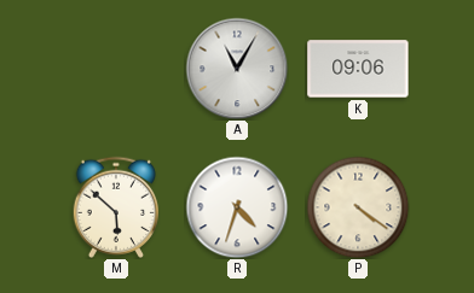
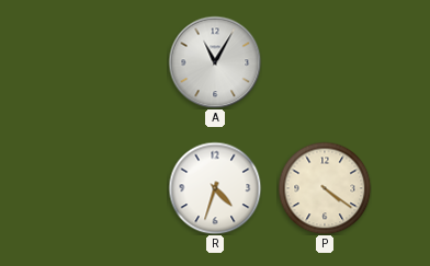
K: 09:06 -> none
M: 5:52 -> none
